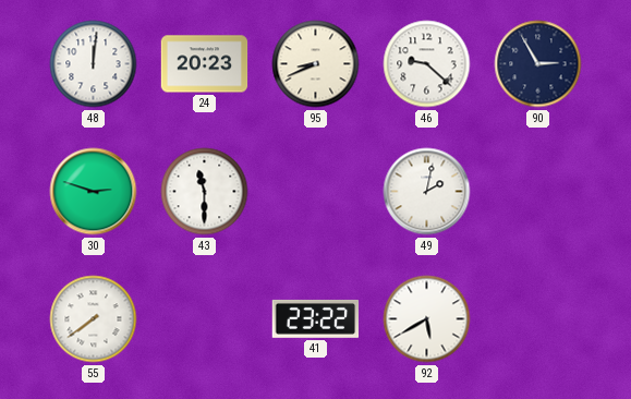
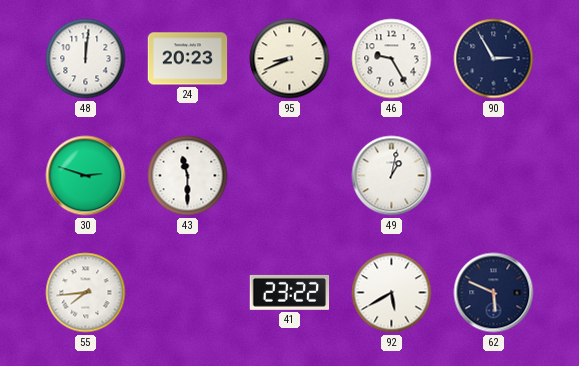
46: 9:22 -> 9:25
49: 2:02 -> 1:02
55: 7:39 -> 7:44
62: none -> 5:49
